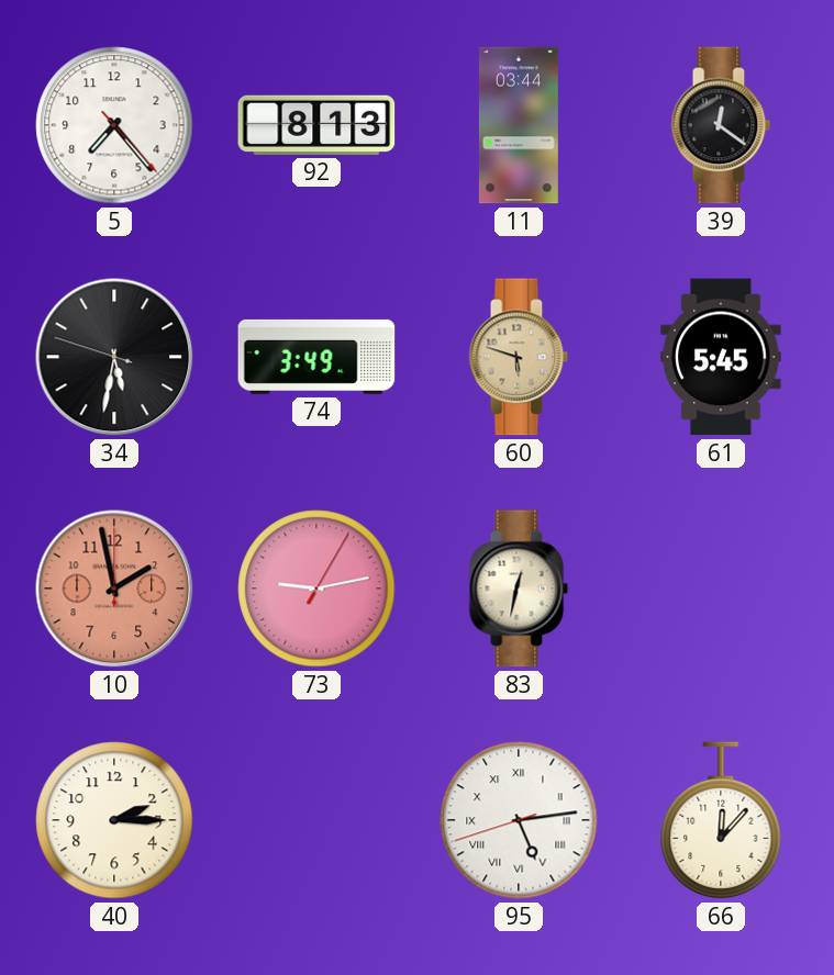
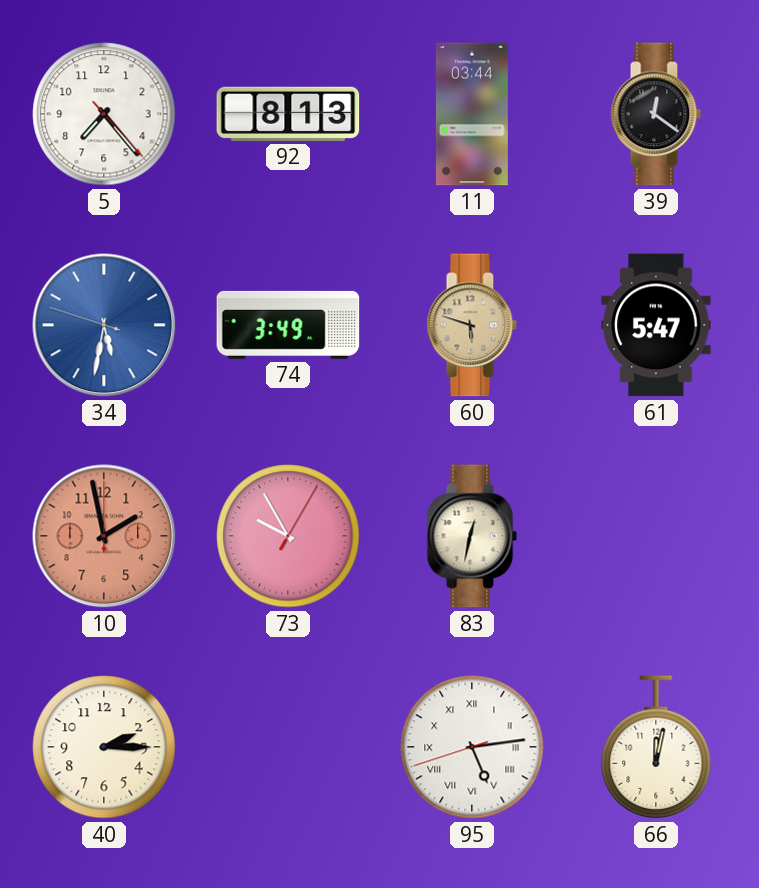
34 dial: black -> blue
61: 5:45 -> 5:47
73: 9:13 -> 9:55
66: 12:07 -> 12:02
